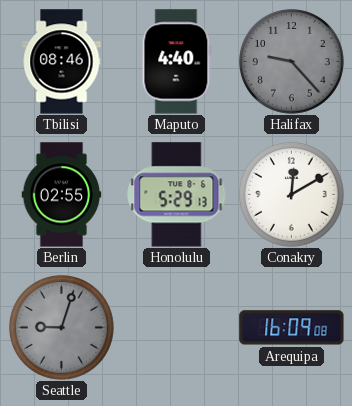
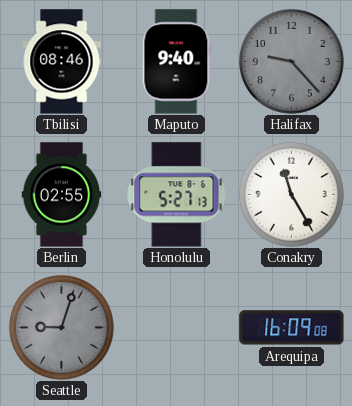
Maputo: 4:40 -> 9:40
Honolulu: 5:29 -> 5:27
Conakry: 12:10 -> 11:25
